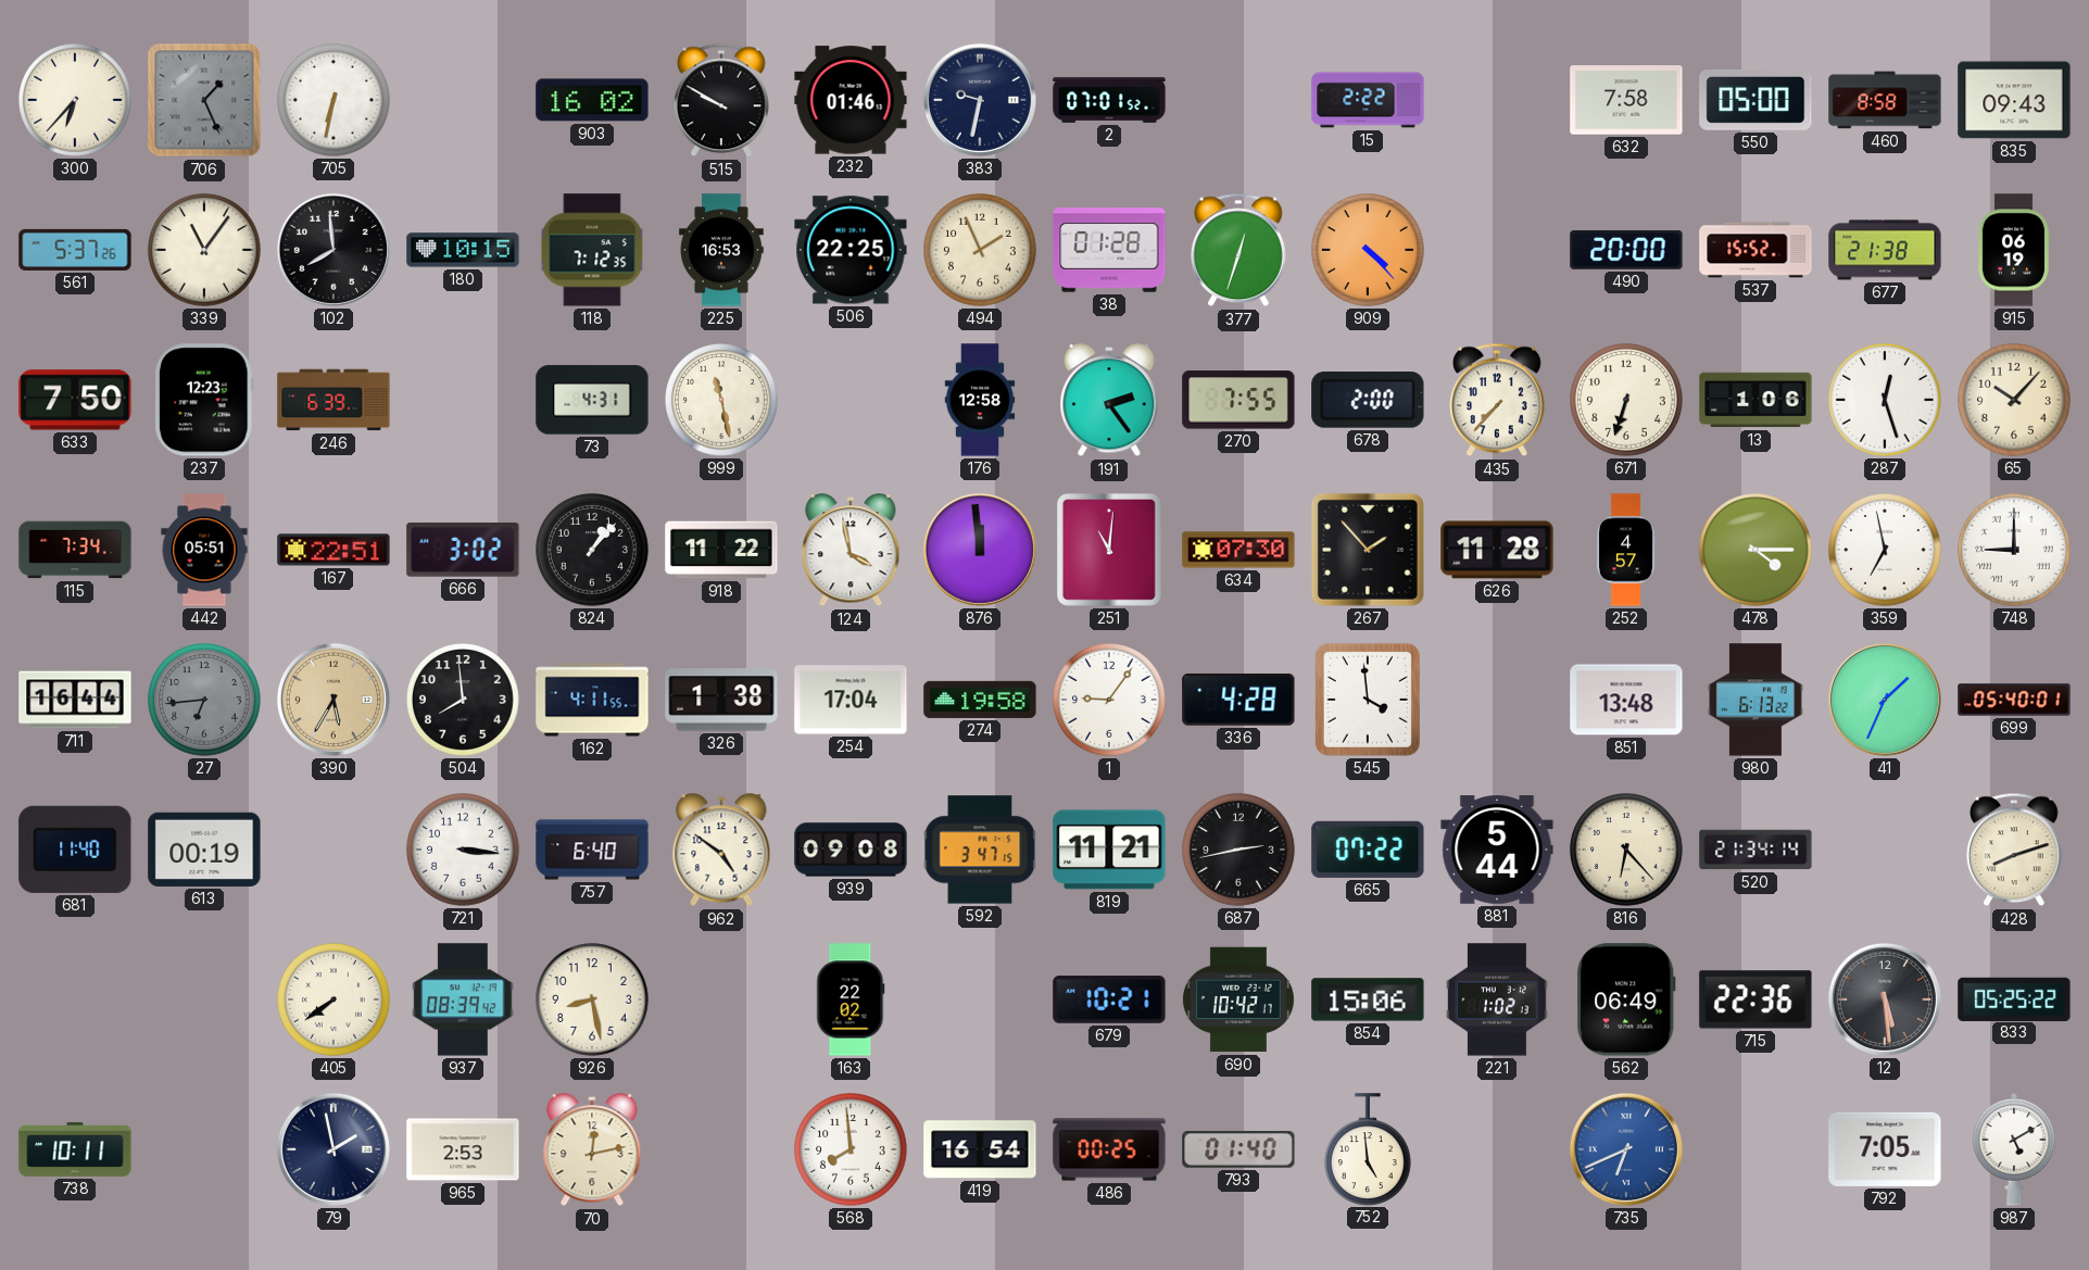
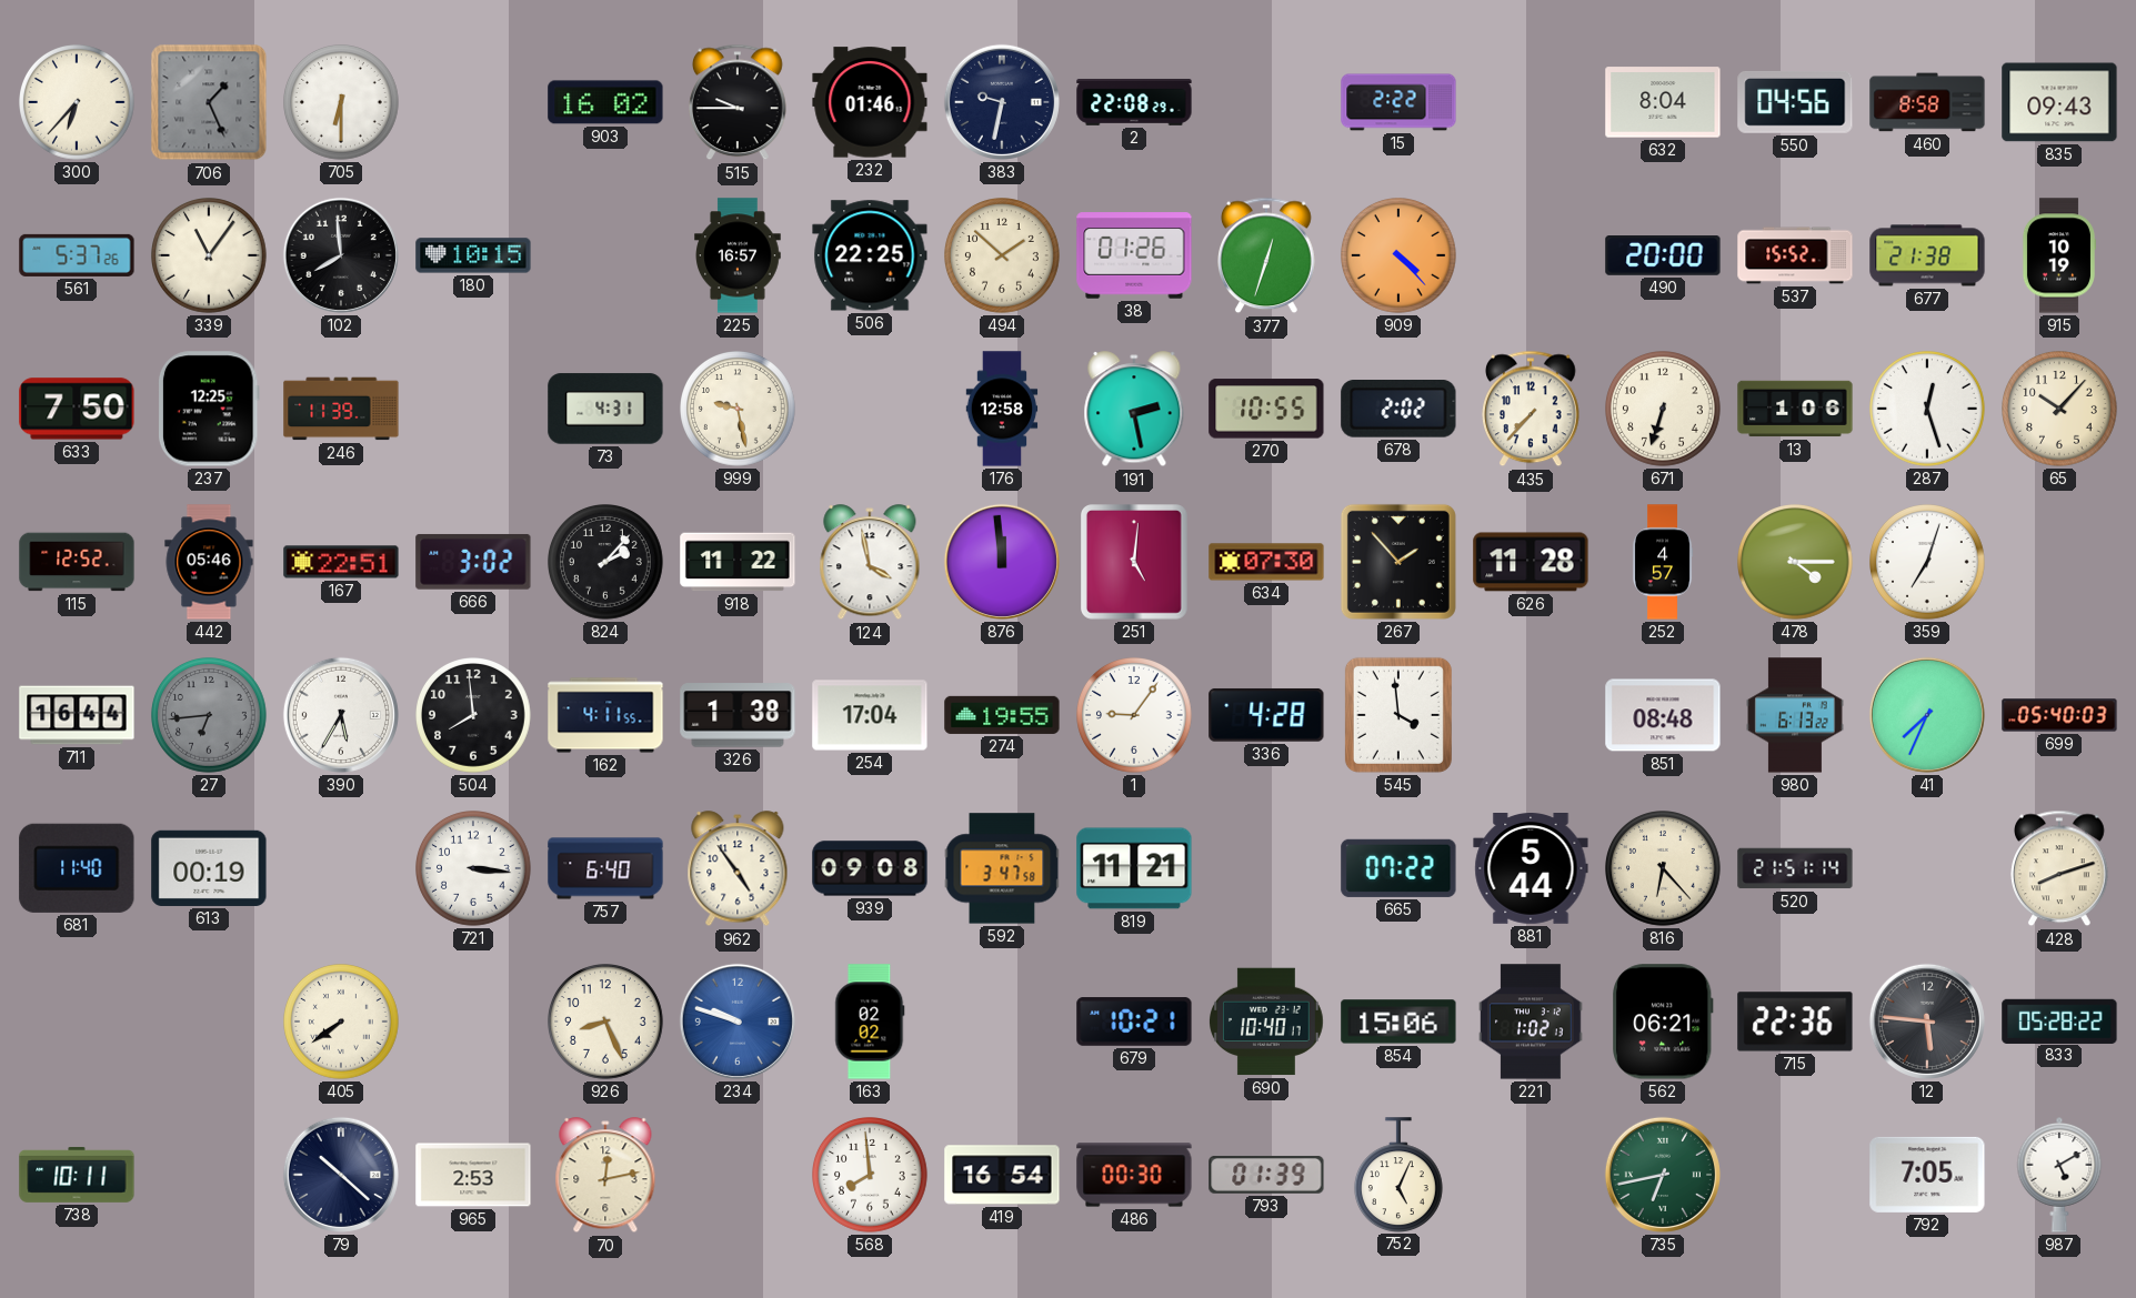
705: 6:32 -> 6:30
515: 9:50 -> 9:45
2: 07:01 -> 22:08
632: 7:58 -> 8:04
550: 05:00 -> 04:56
118: 7:12 -> none
225: 16:53 -> 16:57
494: 1:56 -> 1:52
38: 01:28 -> 01:26
915: 06:19 -> 10:19
237: 12:23 -> 12:25
246: 6:39 -> 11:39
999: 11:28 -> 9:28
191: 2:24 -> 2:28
270: 7:55 -> 10:55
678: 2:00 -> 2:02
115: 7:34 -> 12:52
442: 05:51 -> 05:46
824: 1:07 -> 2:07
251: 11:01 -> 5:01
359: 6:58 -> 7:03
748: 9:00 -> none
390 dial: champagne -> white
274: 19:58 -> 19:55
851: 13:48 -> 08:48
41: 1:34 -> 7:34
699: 05:40:01 -> 05:40:03
962: 4:51 -> 4:54
592: 3:47:15 -> 3:47:58
687: 2:43 -> none
520: 21:34 -> 21:51
937: 08:39 -> none
926: 8:28 -> 8:26
234: none -> 9:48
163: 22:02 -> 02:02
690: 10:42 -> 10:40
562: 06:49 -> 06:21
12: 5:29 -> 5:46
833: 05:25 -> 05:28
79: 1:58 -> 10:22
486: 00:25 -> 00:30
793: 01:40 -> 01:39
752: 4:59 -> 5:04
735: 6:41 -> 6:43
735 dial: blue -> green
